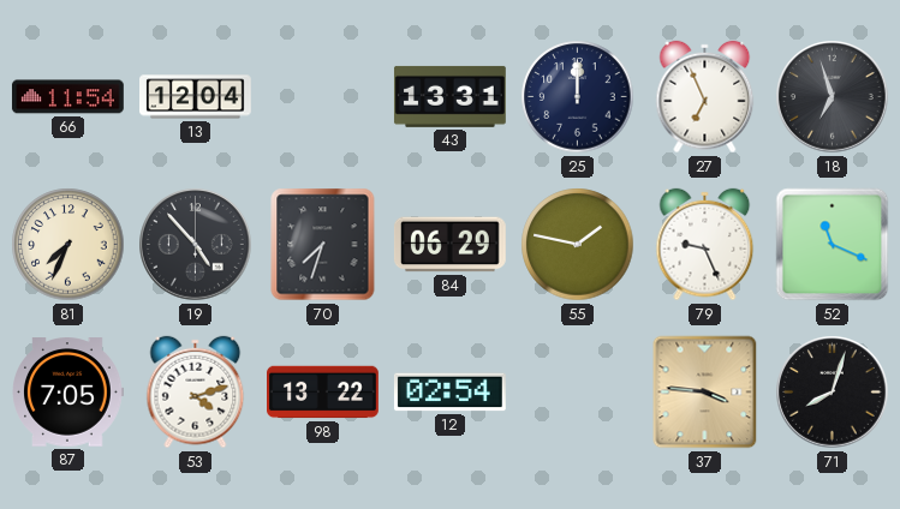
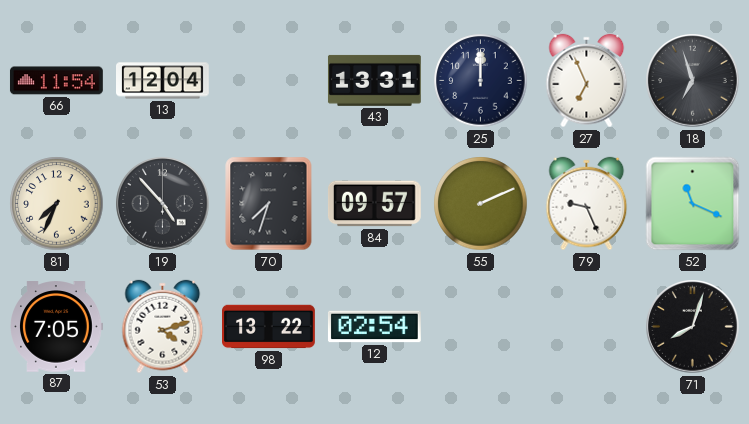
84: 06:29 -> 09:57
55: 1:47 -> 2:11
37: 3:46 -> none
